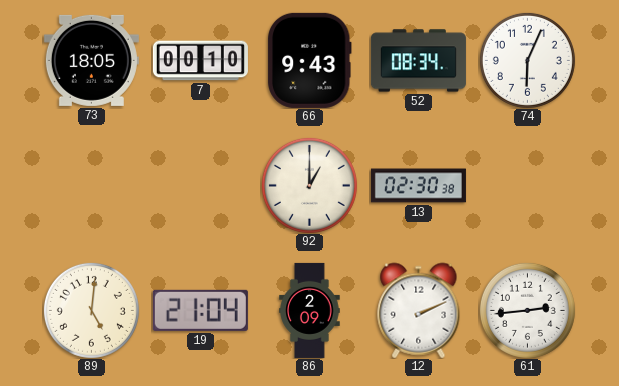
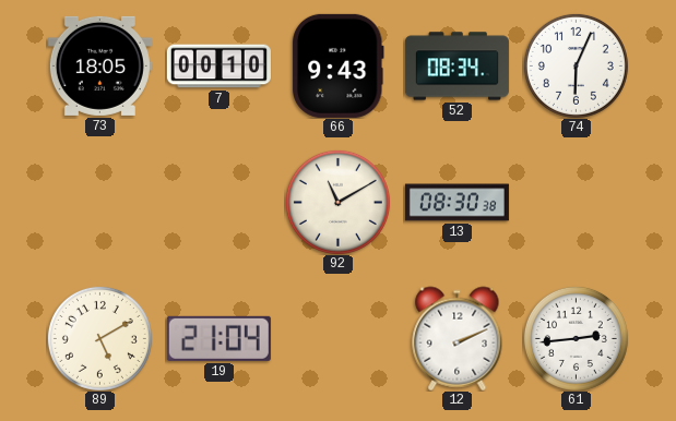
92: 1:00 -> 11:10
13: 02:30 -> 08:30
89: 5:01 -> 5:10
86: 2:09 -> none
